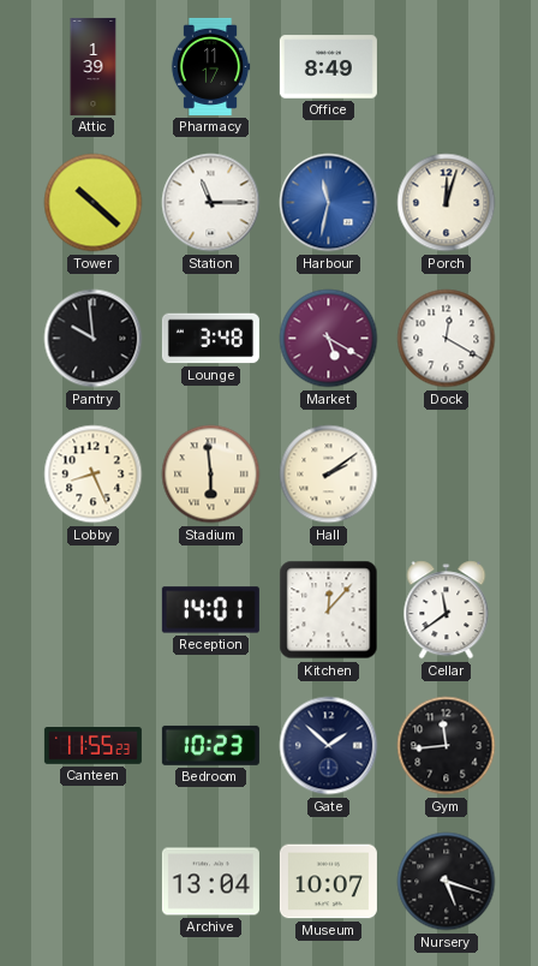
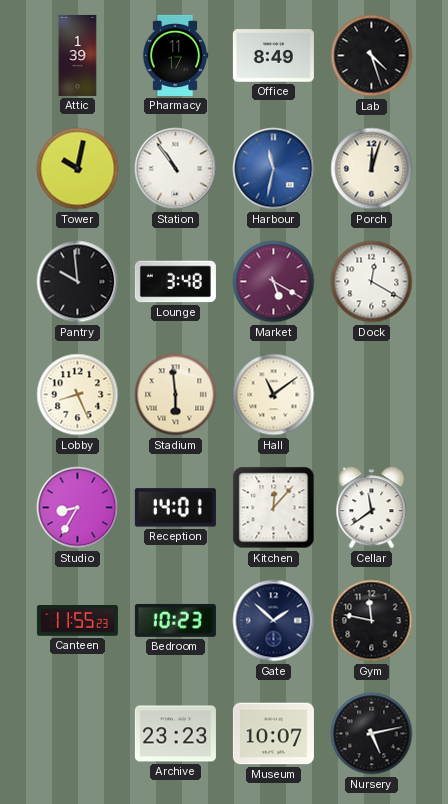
Lab: none -> 4:27
Tower: 10:22 -> 10:02
Station: 11:15 -> 10:54
Hall: 2:09 -> 11:09
Studio: none -> 8:35
Gym: 11:44 -> 11:47
Archive: 13:04 -> 23:23
Nursery: 5:18 -> 5:13
